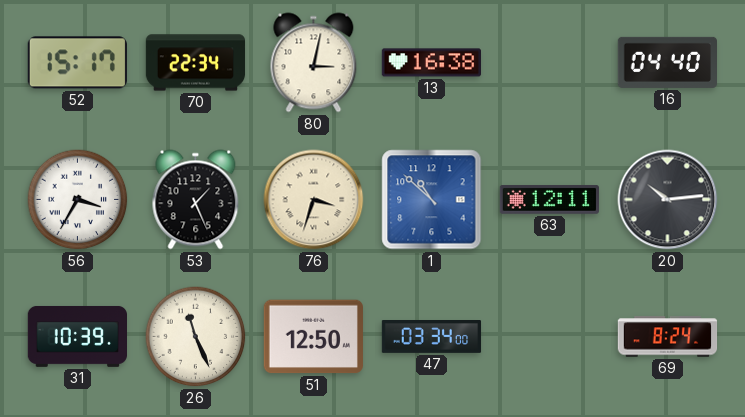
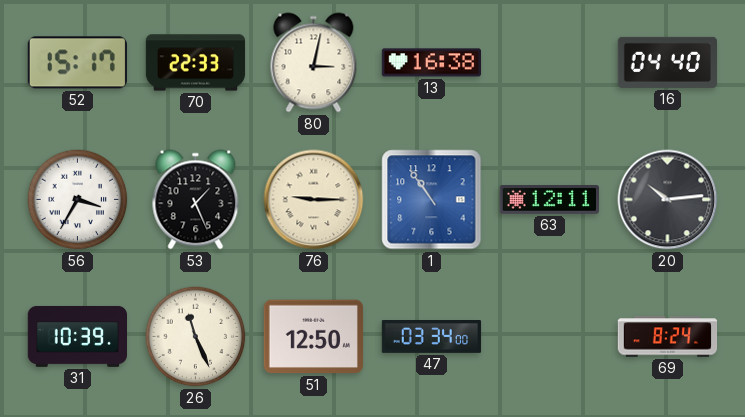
70: 22:34 -> 22:33
76: 3:33 -> 9:15
1: 10:52 -> 10:54
